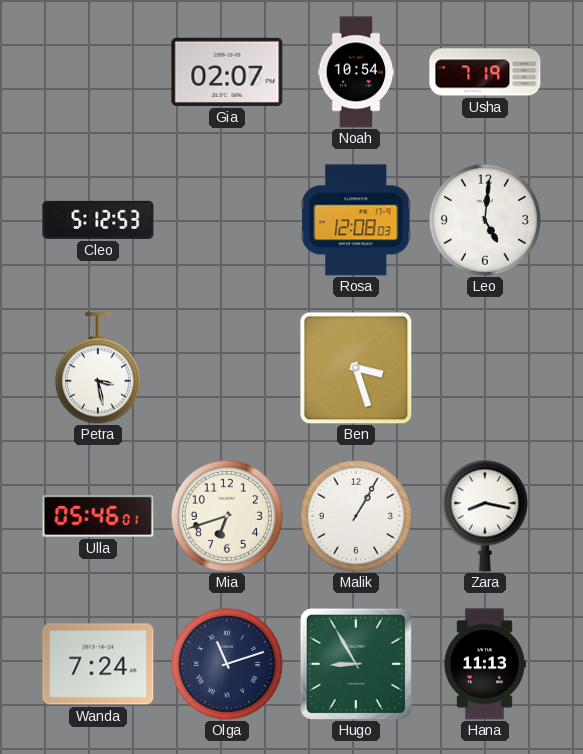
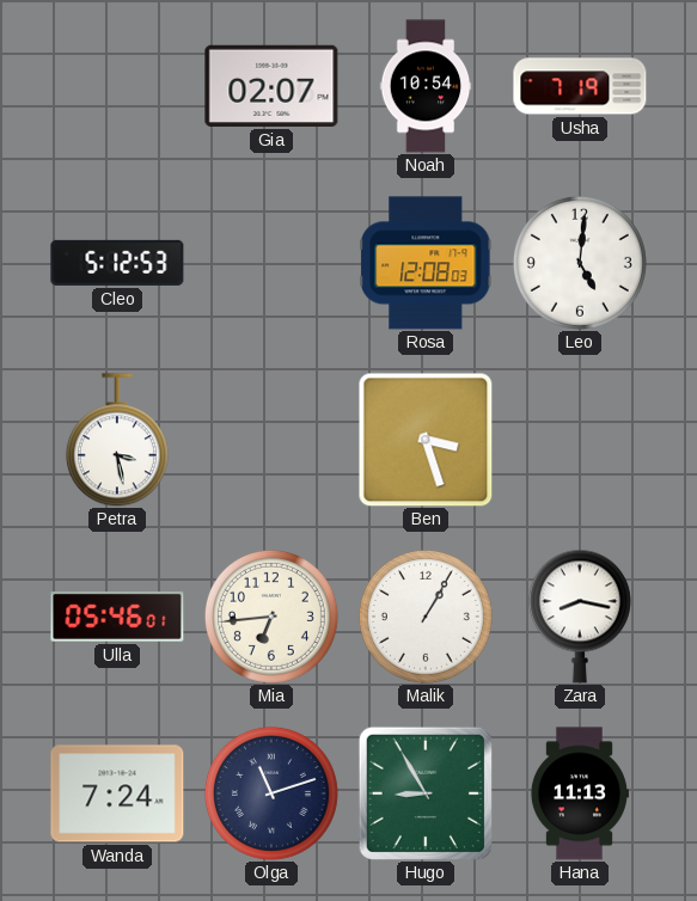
Mia: 6:42 -> 6:44
